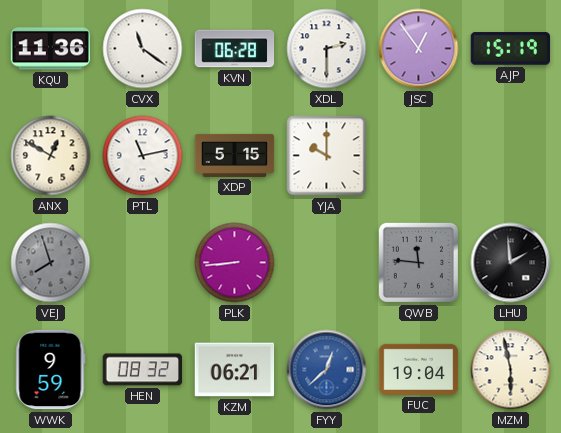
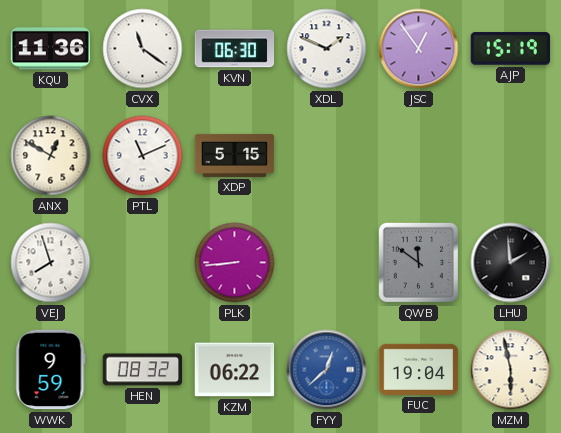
KVN: 06:28 -> 06:30
XDL: 2:30 -> 1:49
PTL: 11:13 -> 11:11
YJA: 10:00 -> none
VEJ dial: grey -> white
QWB: 11:46 -> 11:51
KZM: 06:21 -> 06:22
